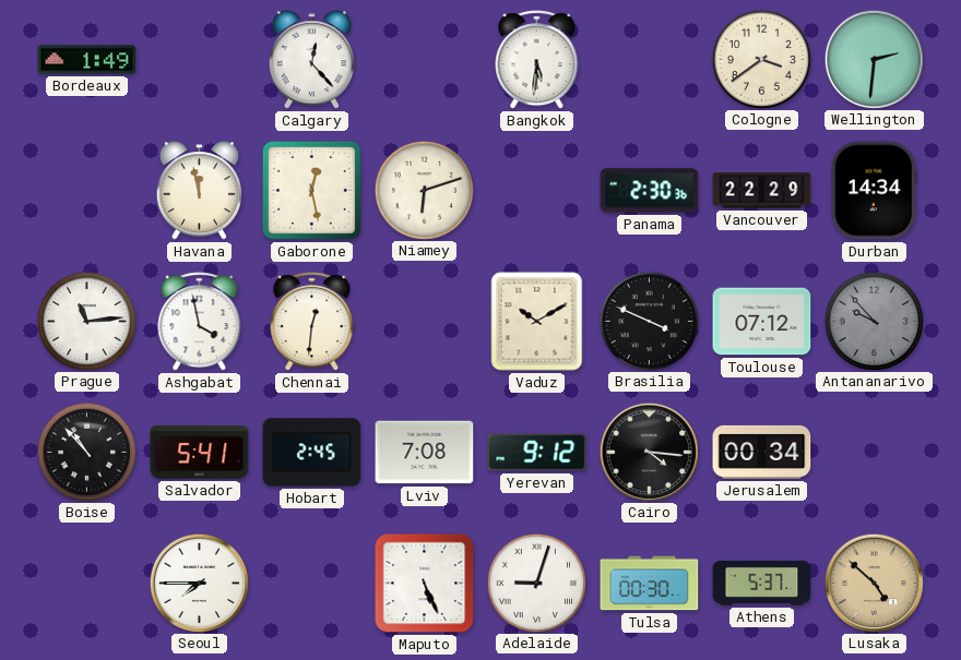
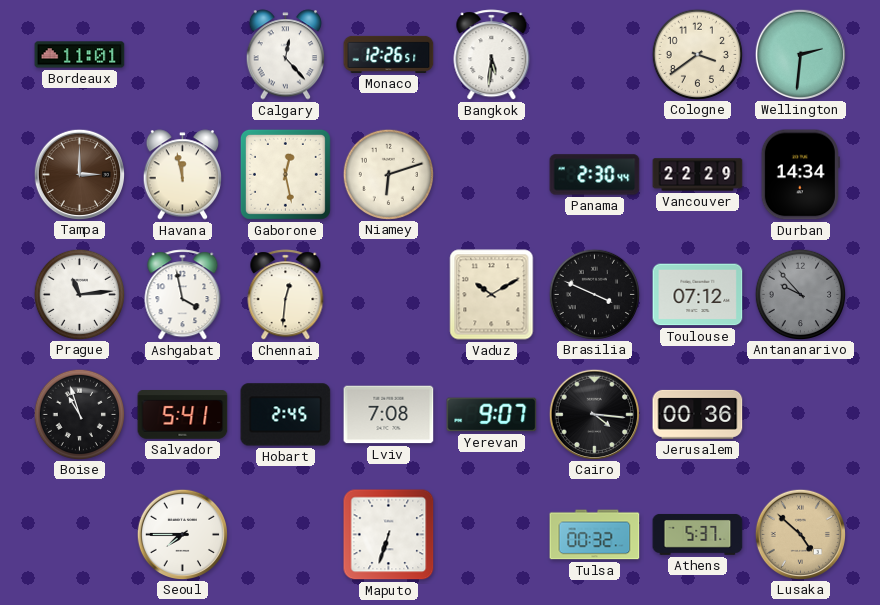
Bordeaux: 1:49 -> 11:01
Monaco: none -> 12:26
Tampa: none -> 3:00
Panama: 2:30:36 -> 2:30:44
Boise: 10:53 -> 10:57
Yerevan: 9:12 -> 9:07
Jerusalem: 00:34 -> 00:36
Maputo: 5:26 -> 6:33
Adelaide: 9:03 -> none
Tulsa: 00:30 -> 00:32
